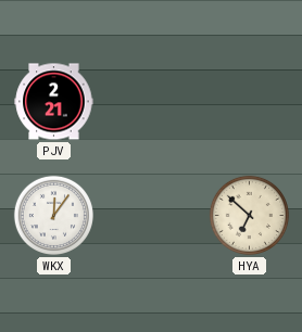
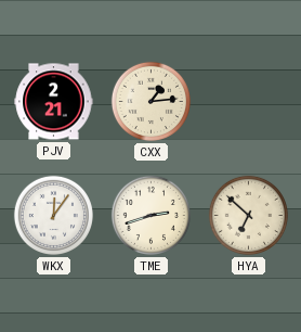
CXX: none -> 1:14
TME: none -> 2:42
